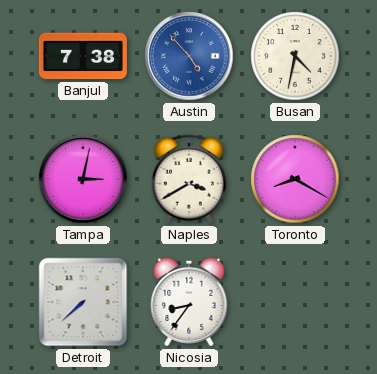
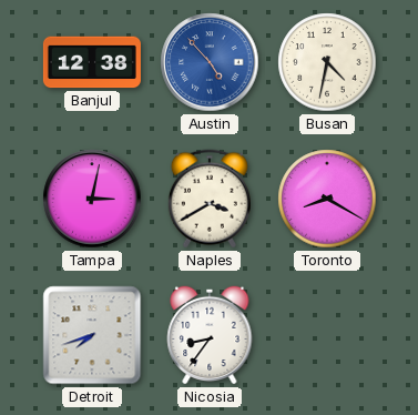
Banjul: 7:38 -> 12:38
Detroit: 7:38 -> 7:42
